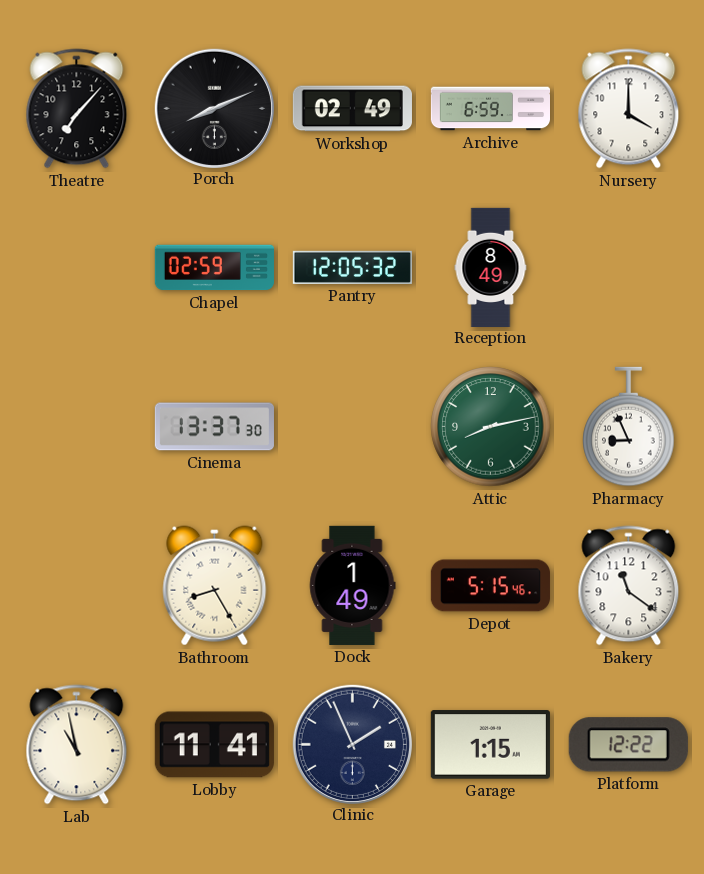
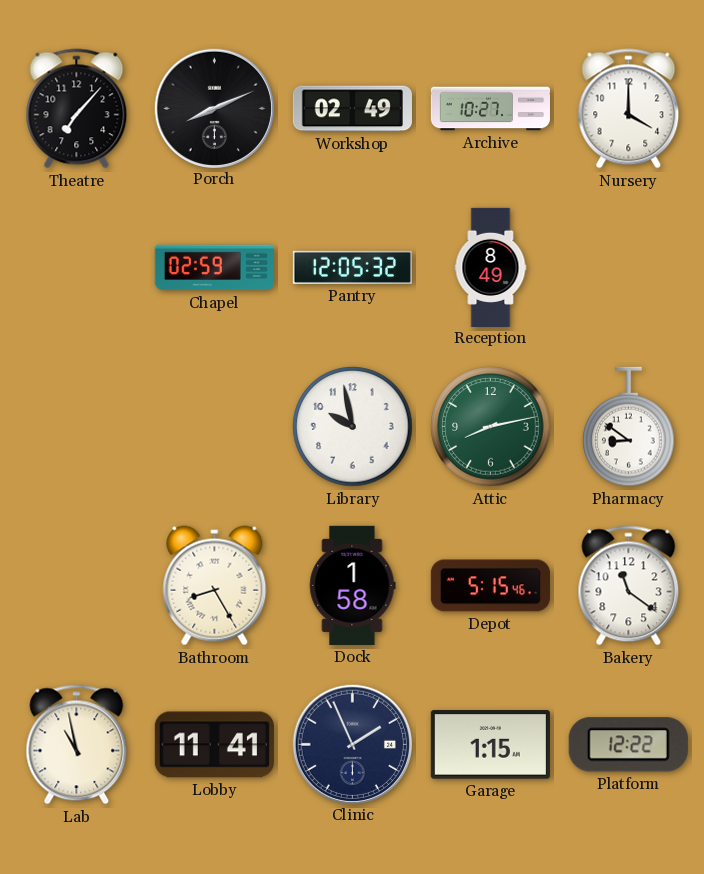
Archive: 6:59 -> 10:27
Cinema: 13:37 -> none
Library: none -> 9:58
Pharmacy: 8:56 -> 8:51
Dock: 1:49 -> 1:58
